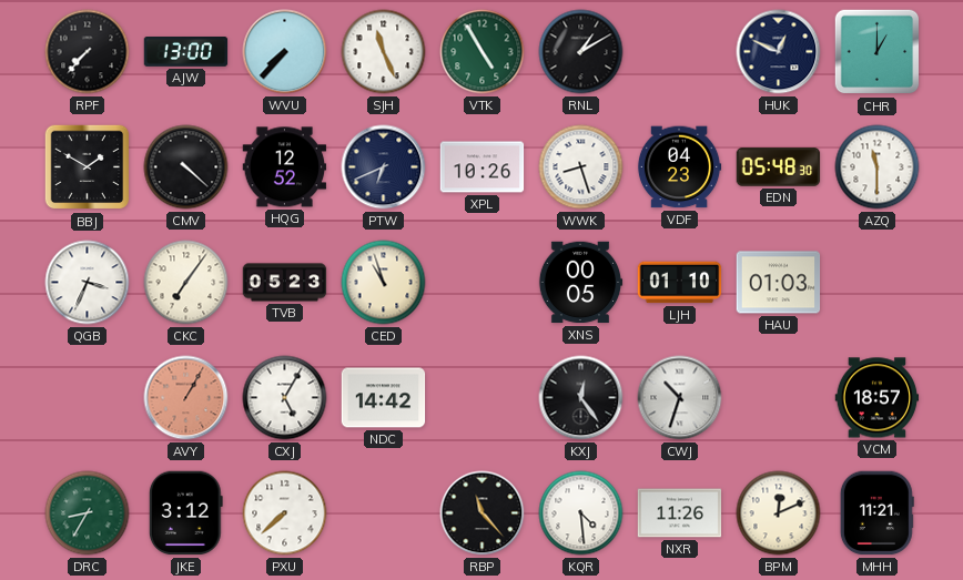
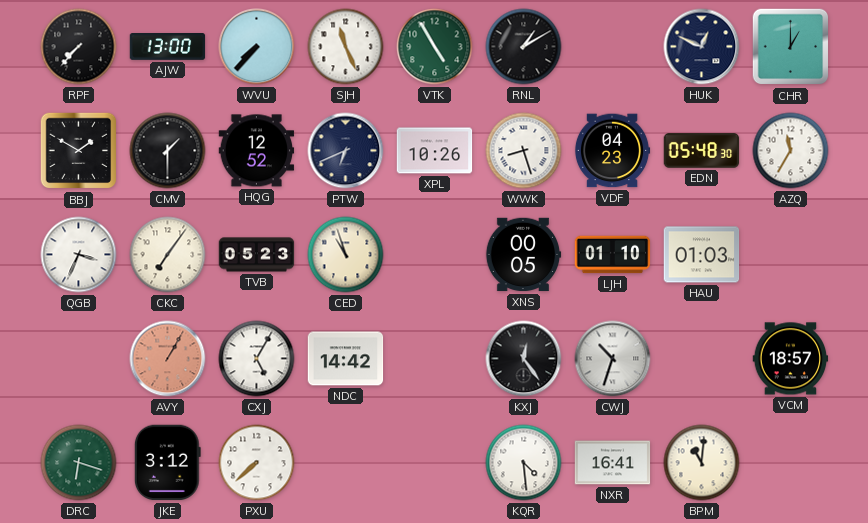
CMV: 4:22 -> 1:30
AZQ: 11:30 -> 11:35
DRC: 8:35 -> 6:18
RBP: 11:23 -> none
NXR: 11:26 -> 16:41
BPM: 12:11 -> 11:01
MHH: 11:21 -> none
